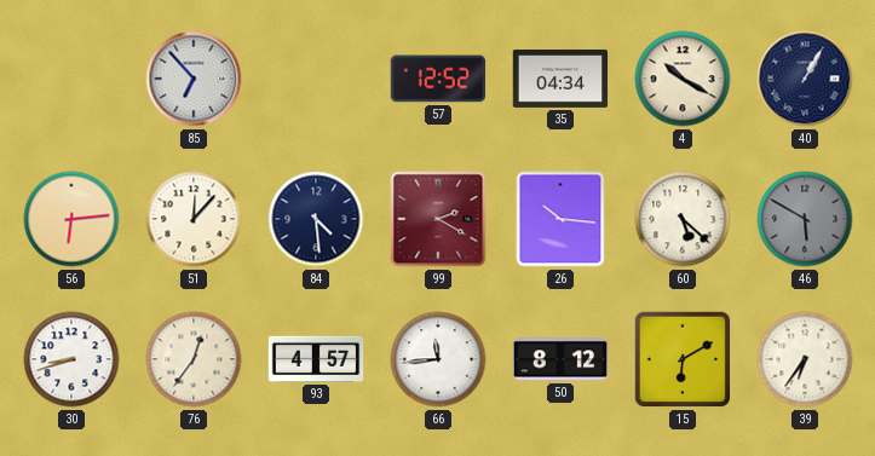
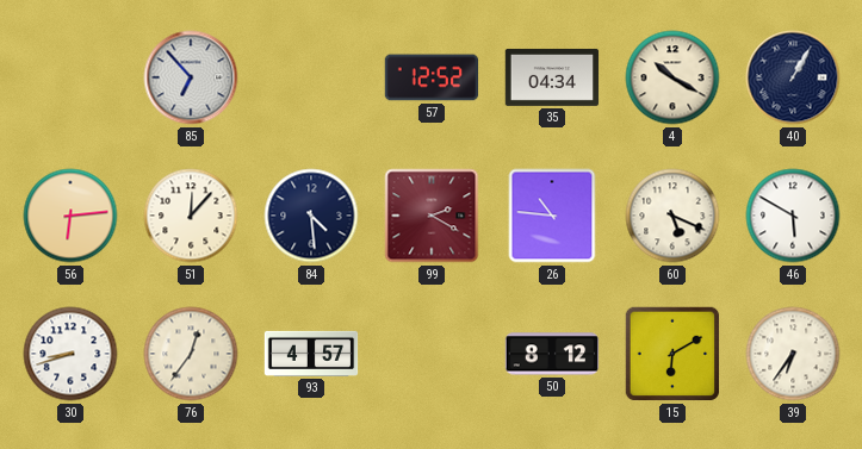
26: 10:16 -> 10:46
60: 5:22 -> 5:19
46 dial: grey -> white
66: 11:44 -> none
